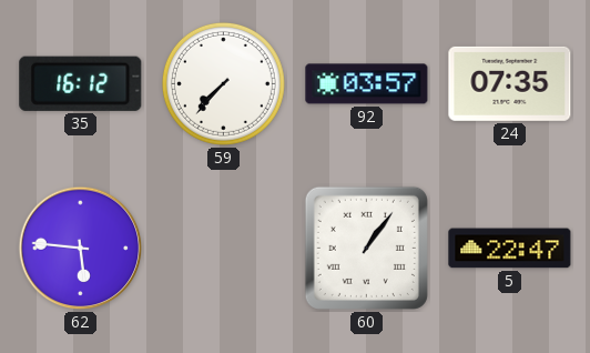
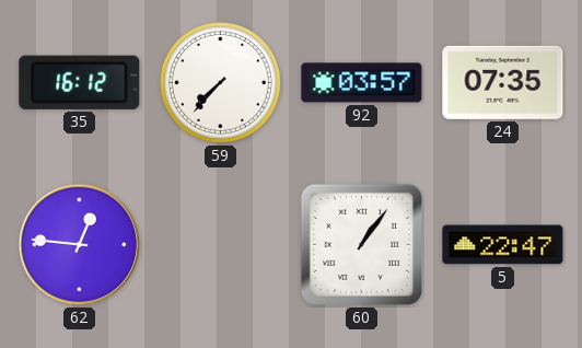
62: 5:46 -> 12:46
